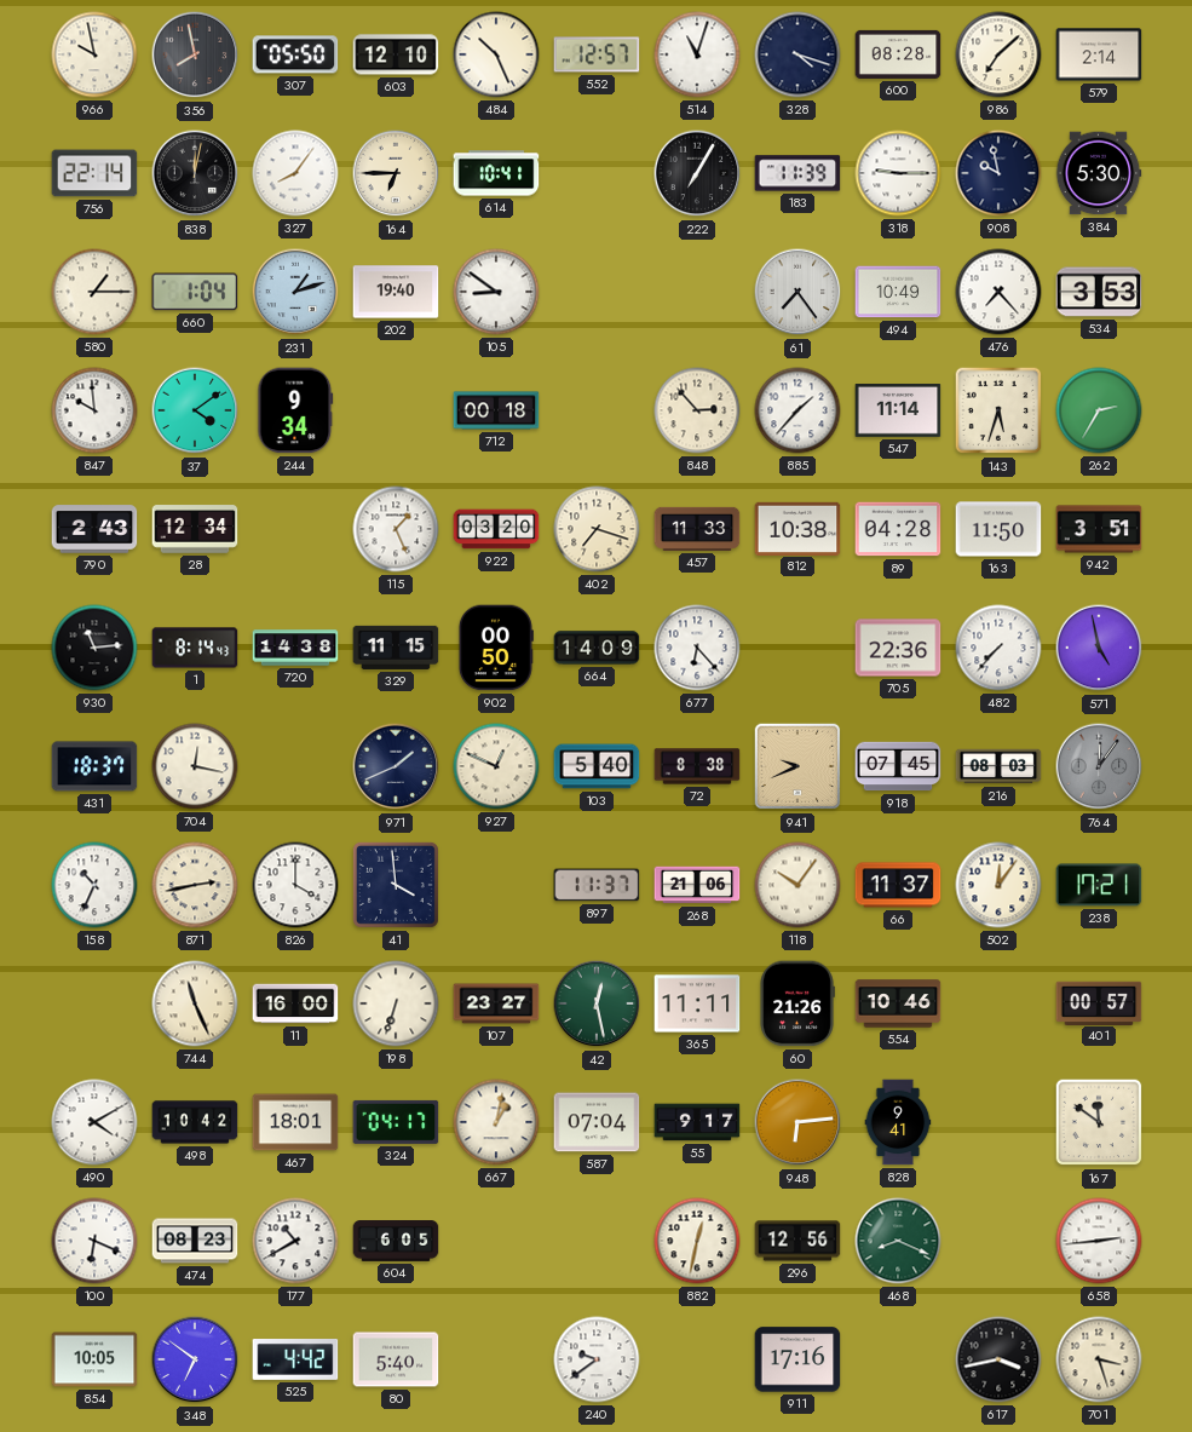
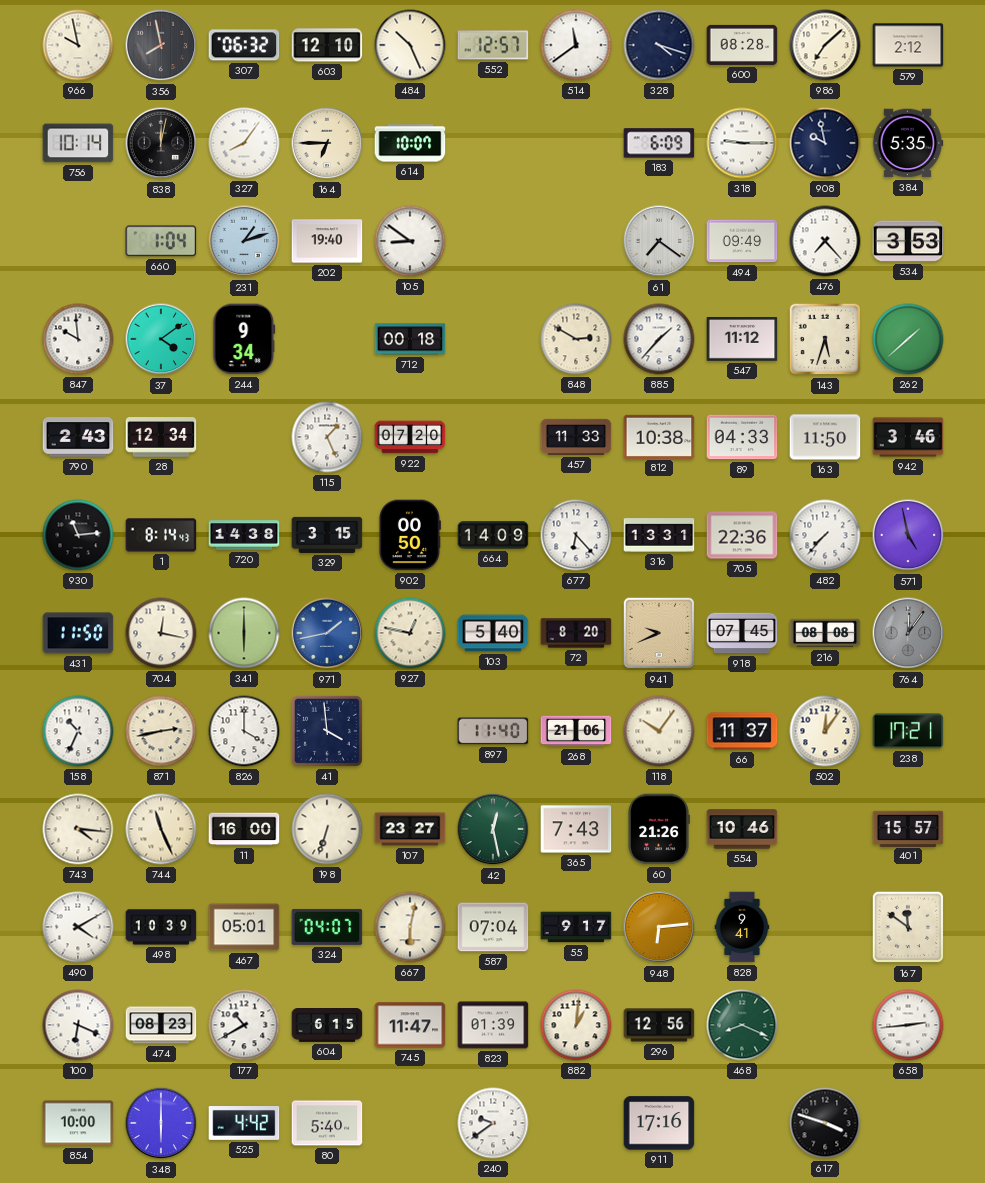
307: 05:50 -> 06:32
514: 11:03 -> 11:39
579: 2:14 -> 2:12
756: 22:14 -> 10:14
614: 10:41 -> 10:07
222: 7:05 -> none
183: 11:39 -> 6:09
384: 5:30 -> 5:35
580: 1:15 -> none
61: 7:24 -> 7:21
494: 10:49 -> 09:49
848: 2:53 -> 2:50
547: 11:14 -> 11:12
262: 2:35 -> 1:38
922: 03:20 -> 07:20
402: 7:18 -> none
89: 04:28 -> 04:33
942: 3:51 -> 3:46
329: 11:15 -> 3:15
316: none -> 13:31
431: 18:37 -> 11:50
341: none -> 6:00
971: 1:41 -> 1:43
971 dial: navy -> blue
927: 12:49 -> 12:47
72: 8:38 -> 8:20
216: 08:03 -> 08:08
897: 11:37 -> 11:40
743: none -> 4:16
365: 11:11 -> 7:43
401: 00:57 -> 15:57
498: 10:42 -> 10:39
467: 18:01 -> 05:01
324: 04:17 -> 04:07
667: 1:02 -> 6:02
604: 6:05 -> 6:15
745: none -> 11:47
823: none -> 01:39
882: 12:32 -> 1:01
854: 10:05 -> 10:00
348: 6:51 -> 6:00
617: 3:43 -> 3:48
701: 3:27 -> none
